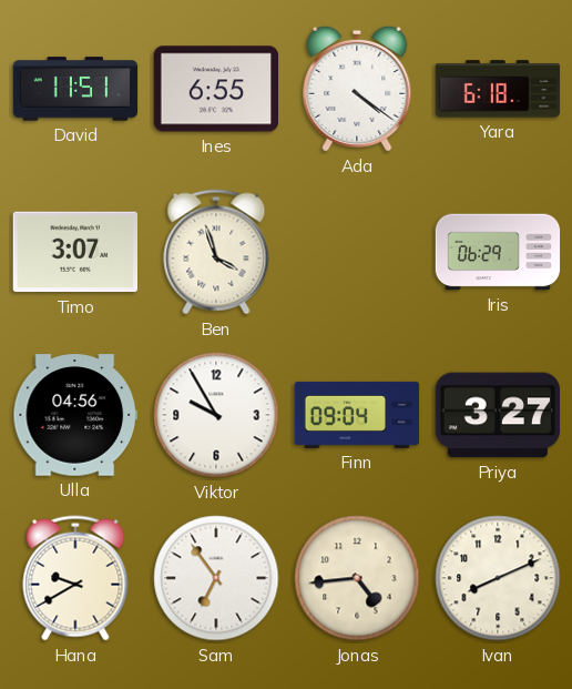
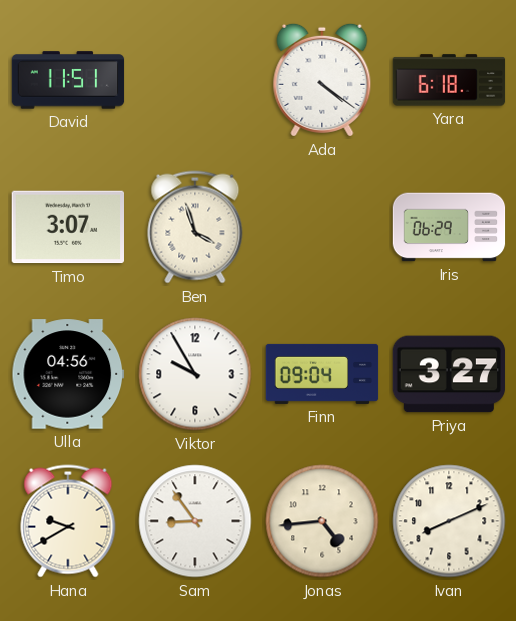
Ines: 6:55 -> none
Sam: 6:54 -> 8:54
